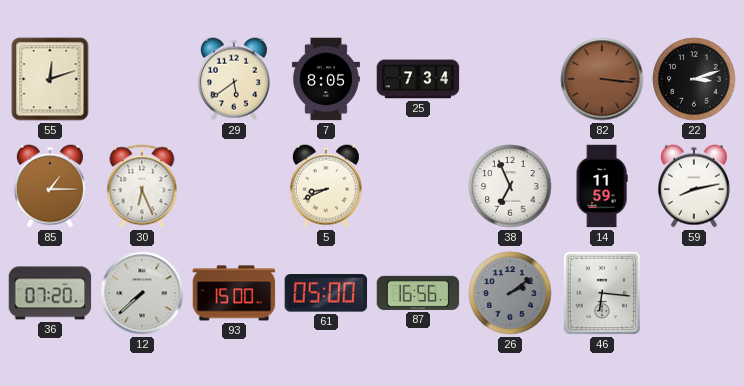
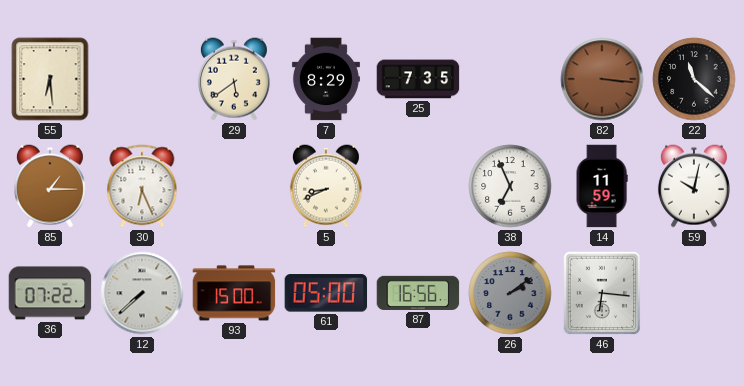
55: 12:12 -> 6:29
7: 8:05 -> 8:29
25: 7:34 -> 7:35
22: 3:12 -> 11:22
59: 8:13 -> 10:02
36: 07:20 -> 07:22
